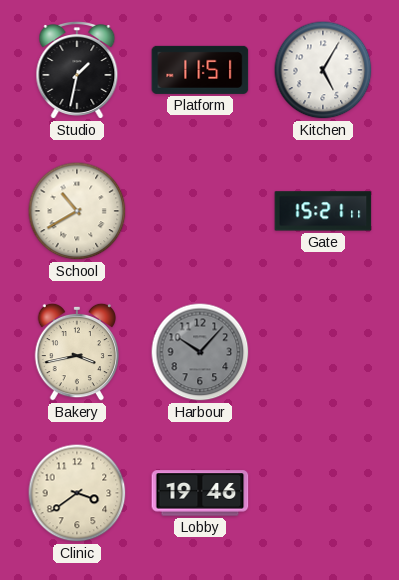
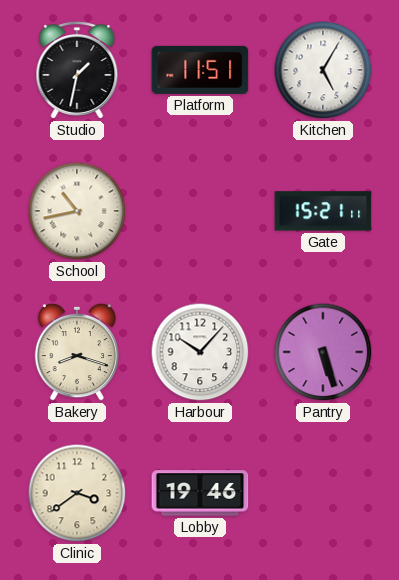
School: 10:40 -> 10:43
Bakery: 3:43 -> 8:18
Harbour dial: grey -> white
Pantry: none -> 5:27
